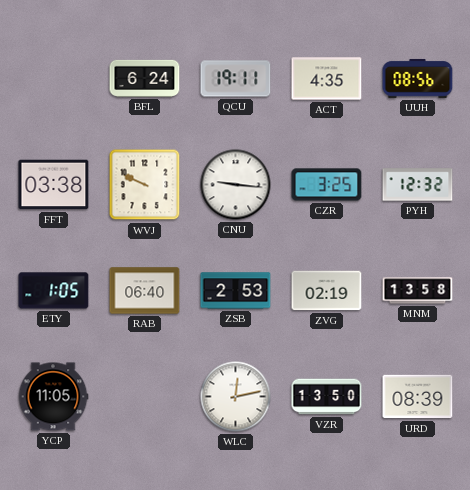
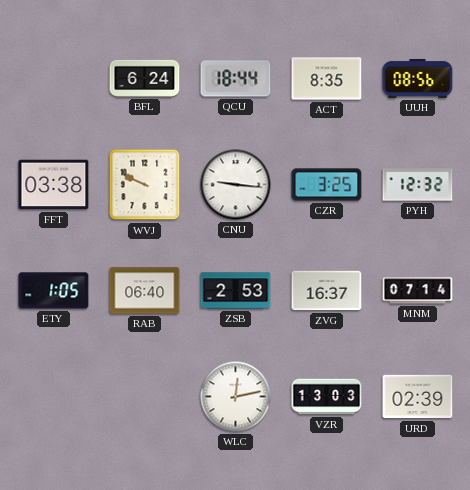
QCU: 19:11 -> 18:44
ACT: 4:35 -> 8:35
ZVG: 02:19 -> 16:37
MNM: 13:58 -> 07:14
YCP: 11:05 -> none
VZR: 13:50 -> 13:03
URD: 08:39 -> 02:39
